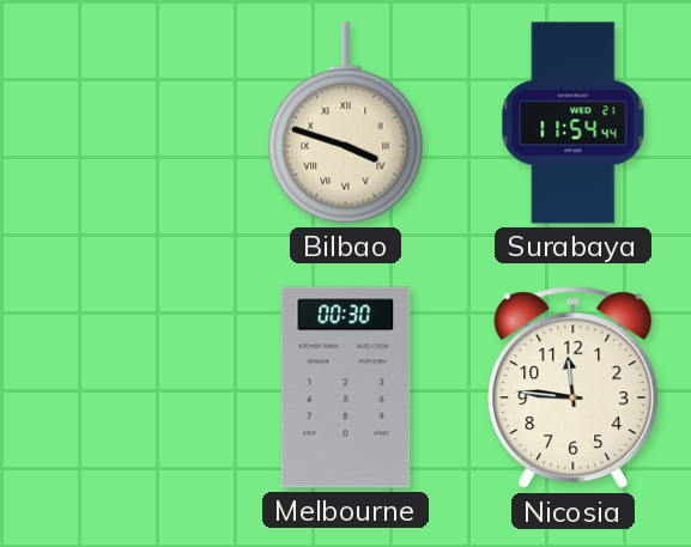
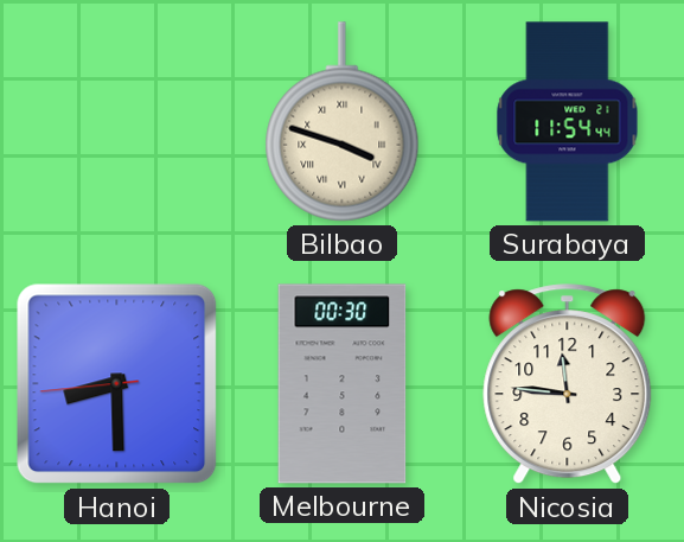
Hanoi: none -> 8:29
